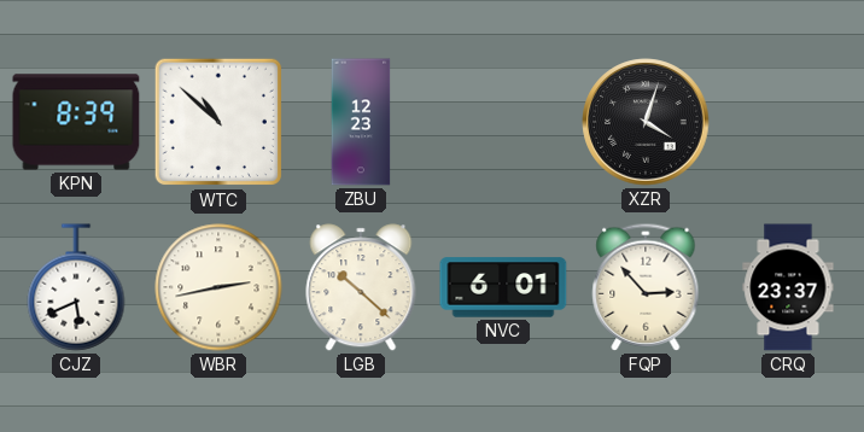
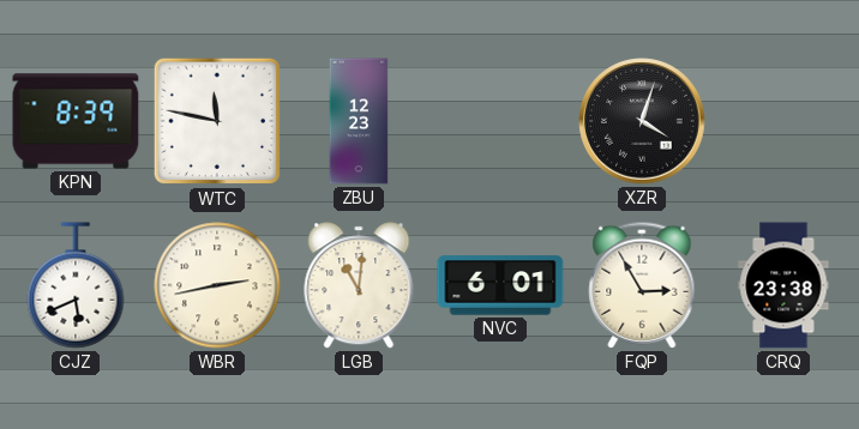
WTC: 10:52 -> 11:47
LGB: 10:22 -> 11:01
FQP: 2:53 -> 2:55
CRQ: 23:37 -> 23:38
